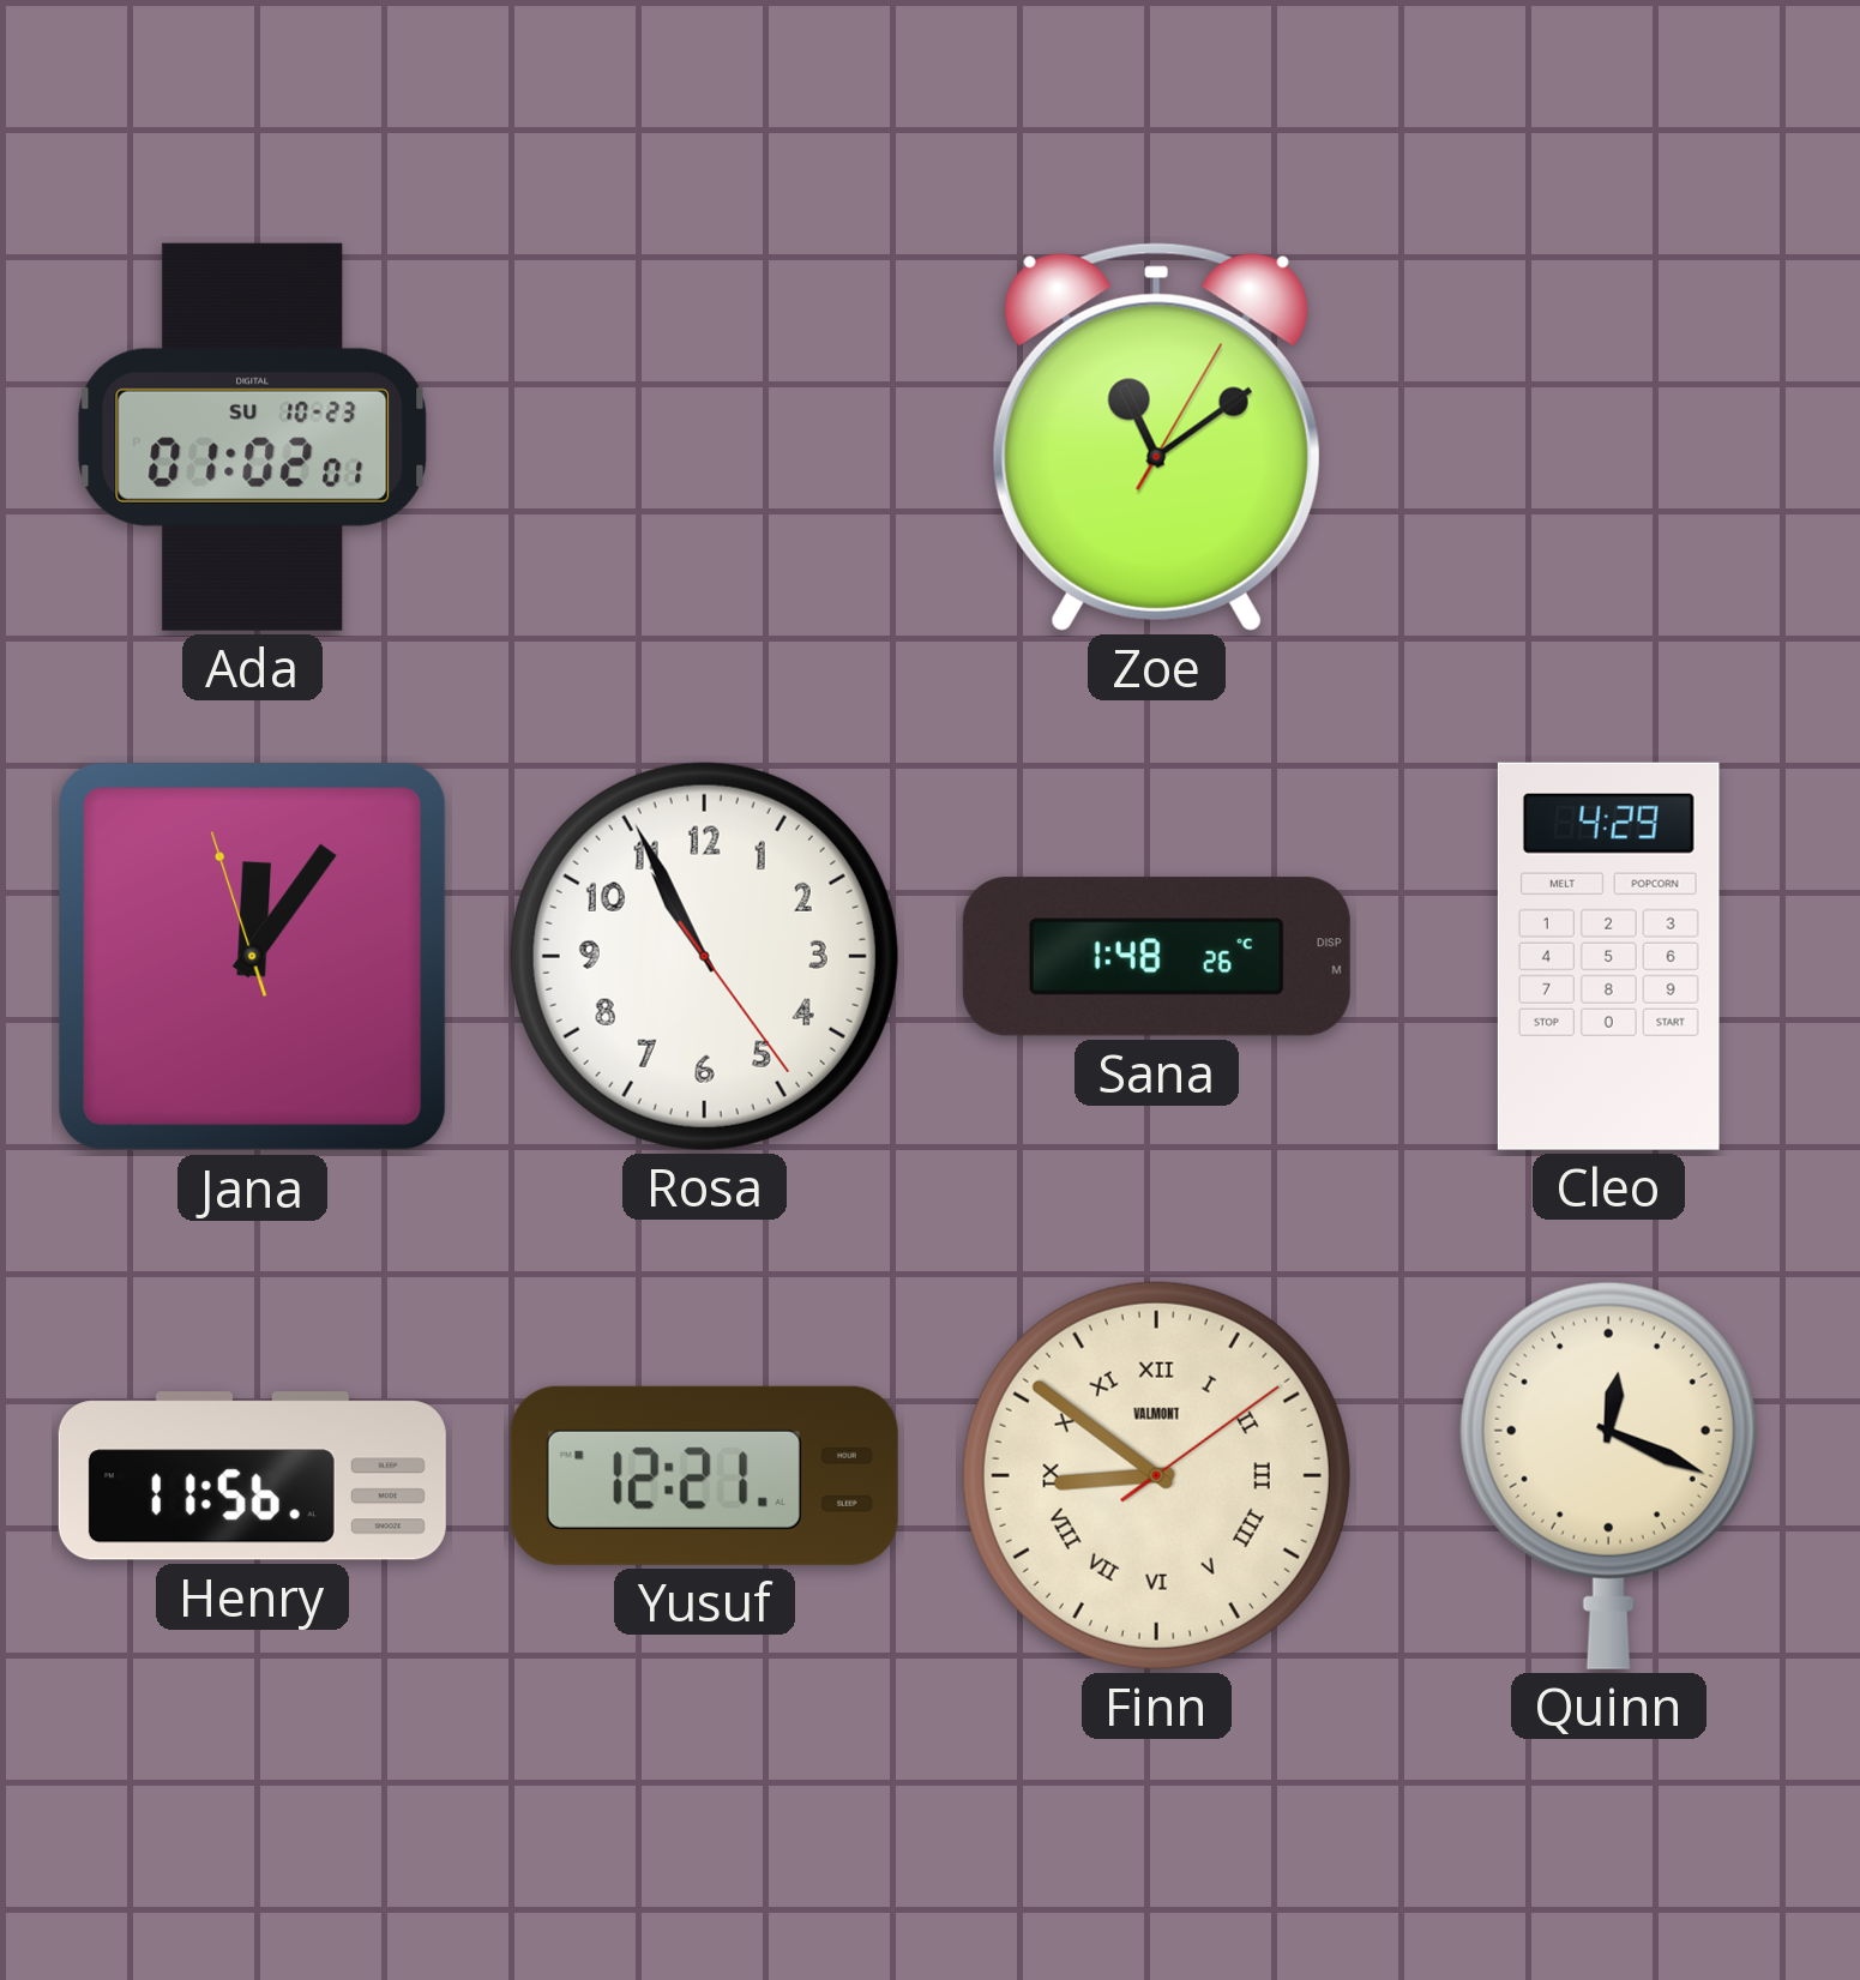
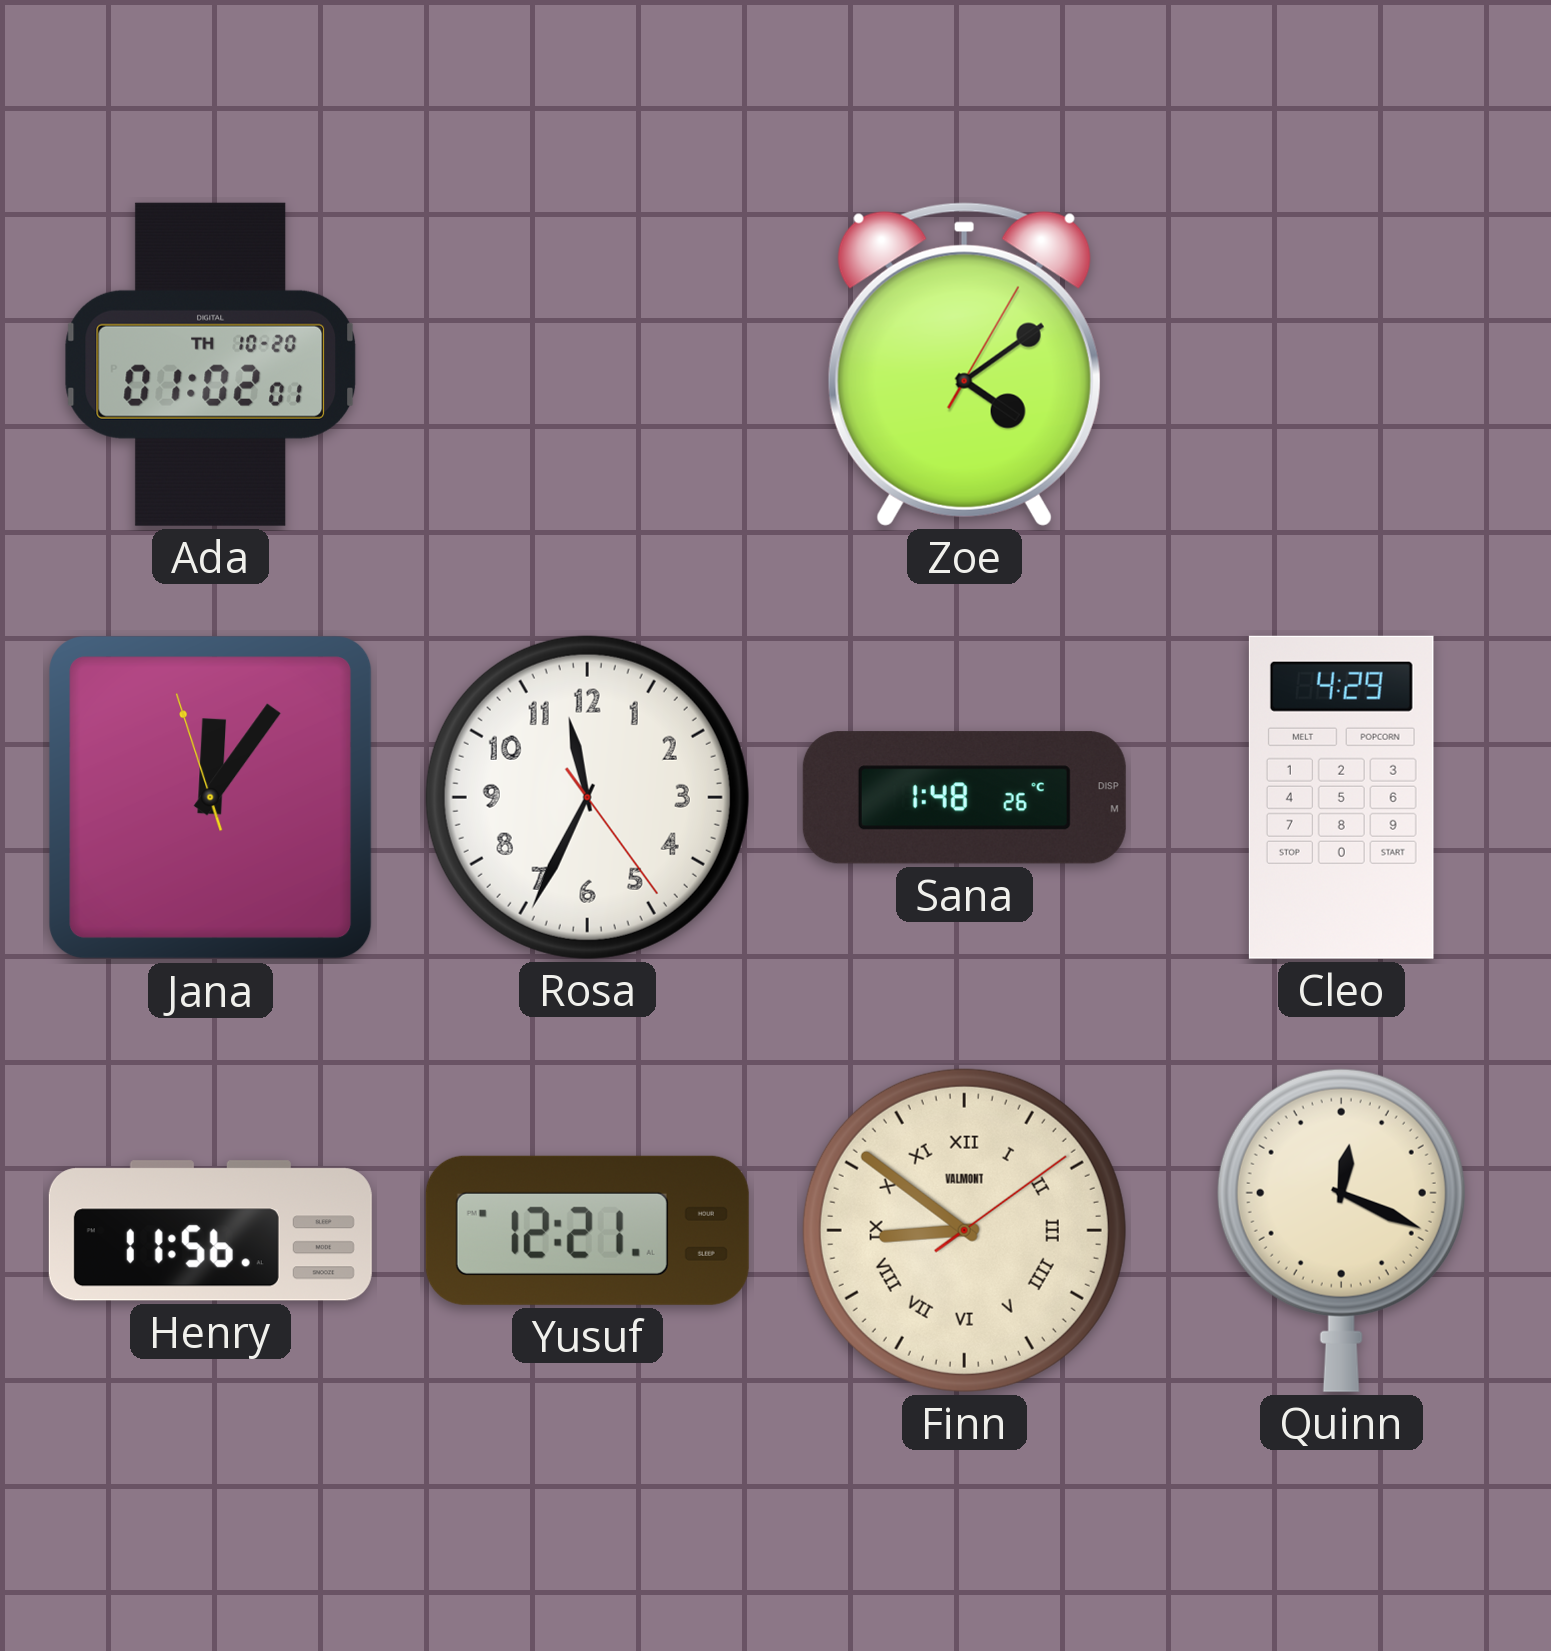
Ada date: SU 10-23 -> TH 10-20
Zoe: 11:09 -> 4:09
Rosa: 10:55 -> 11:34
